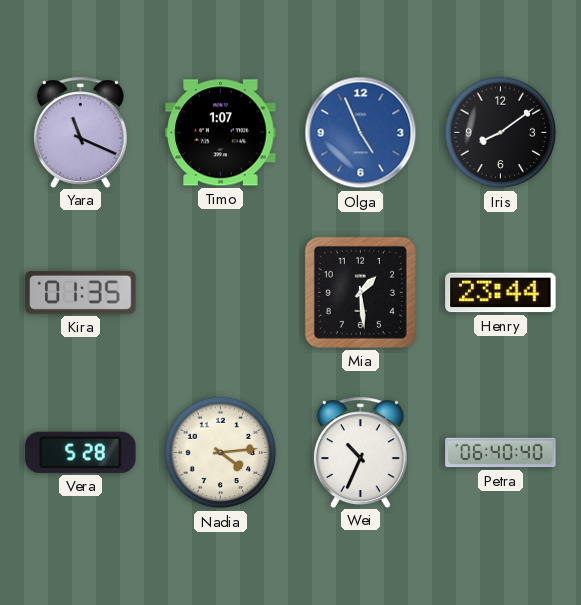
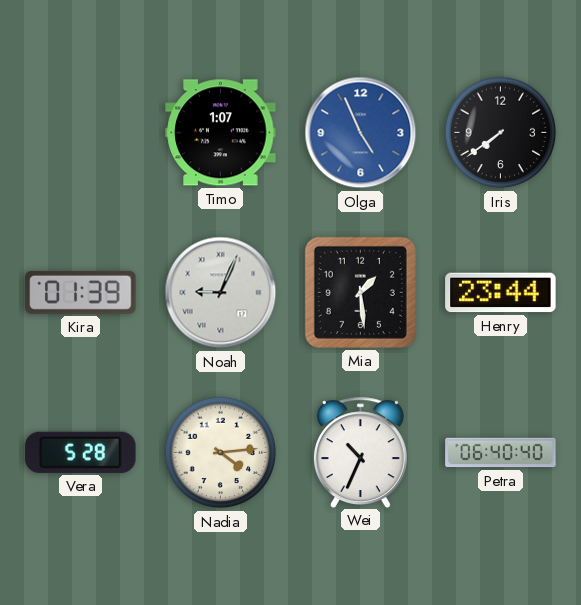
Yara: 11:19 -> none
Iris: 8:09 -> 7:39
Kira: 01:35 -> 01:39
Noah: none -> 9:04
